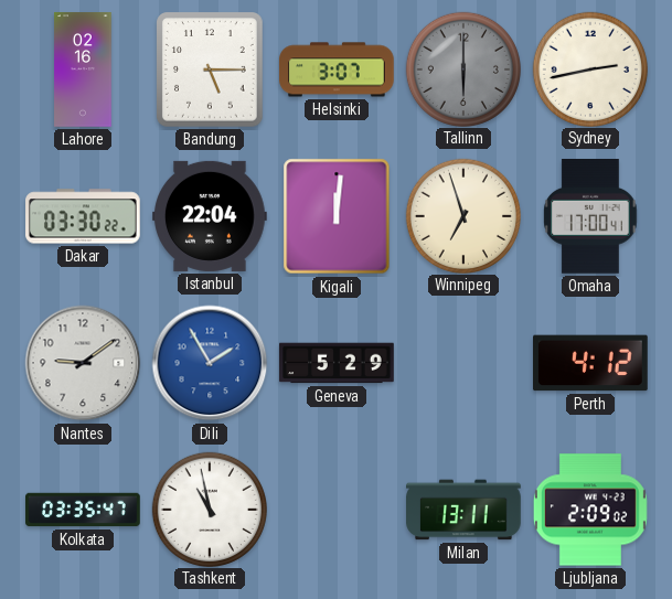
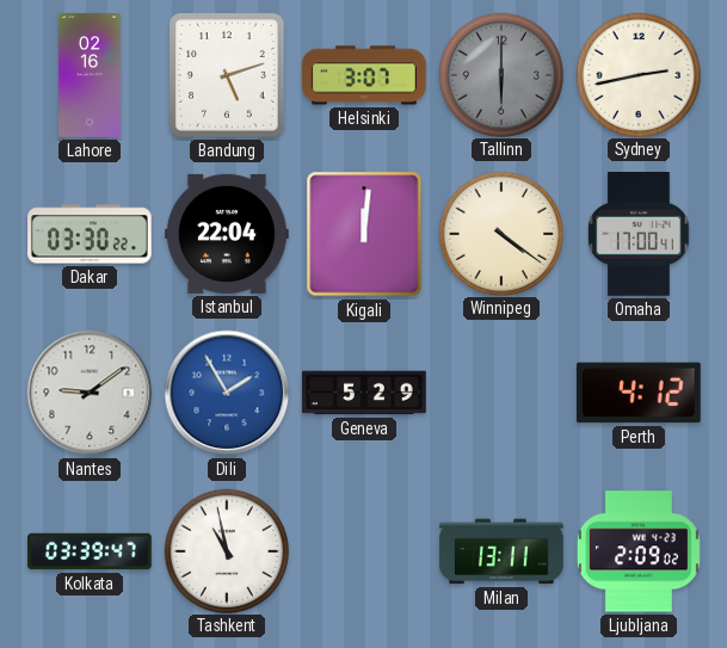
Bandung: 5:15 -> 5:12
Winnipeg: 6:57 -> 4:21
Kolkata: 03:35 -> 03:39
